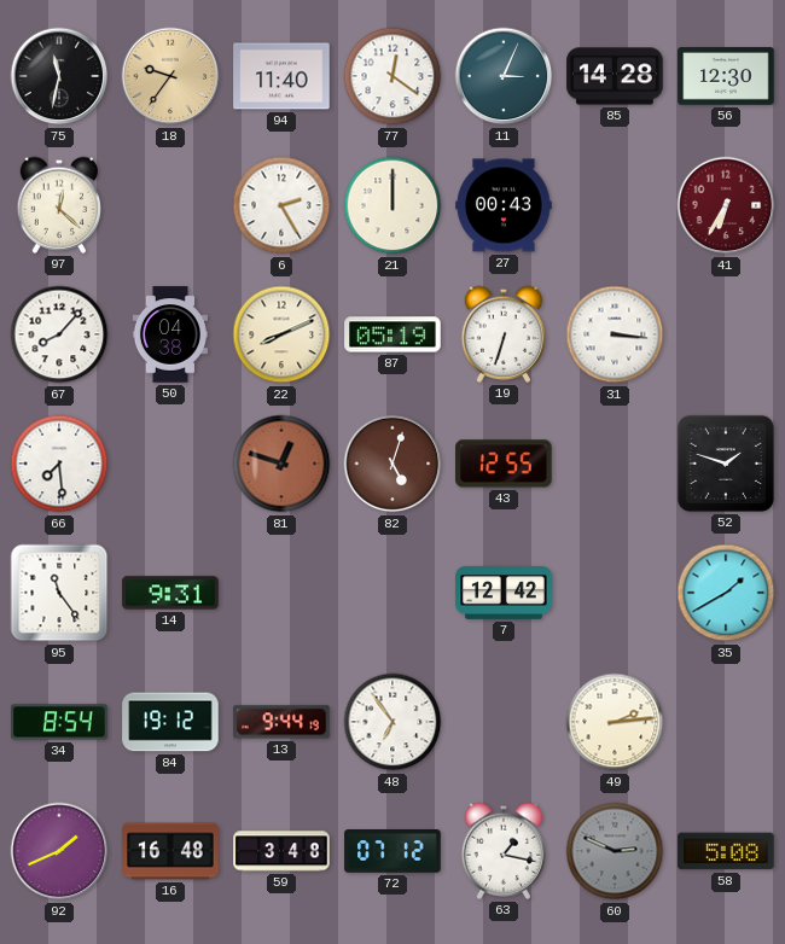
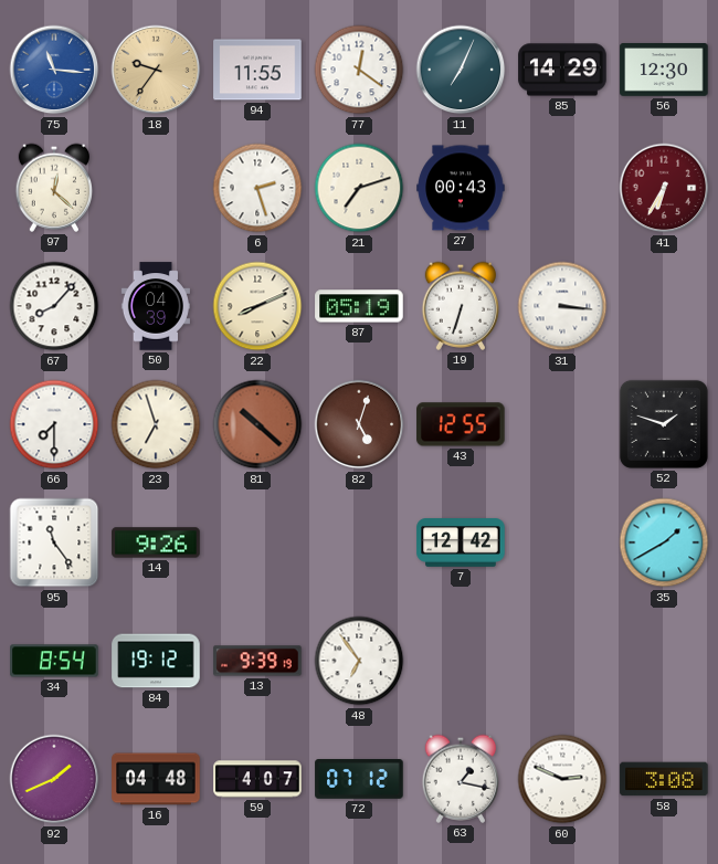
75: 11:32 -> 11:16
75 dial: black -> blue
94: 11:40 -> 11:55
11: 3:04 -> 7:04
85: 14:28 -> 14:29
6: 2:25 -> 2:27
21: 12:00 -> 7:12
50: 04:38 -> 04:39
66: 7:29 -> 7:30
23: none -> 6:57
81: 12:48 -> 10:22
14: 9:31 -> 9:26
13: 9:44 -> 9:39
49: 2:14 -> none
16: 16:48 -> 04:48
59: 3:48 -> 4:07
60 dial: grey -> white
58: 5:08 -> 3:08
